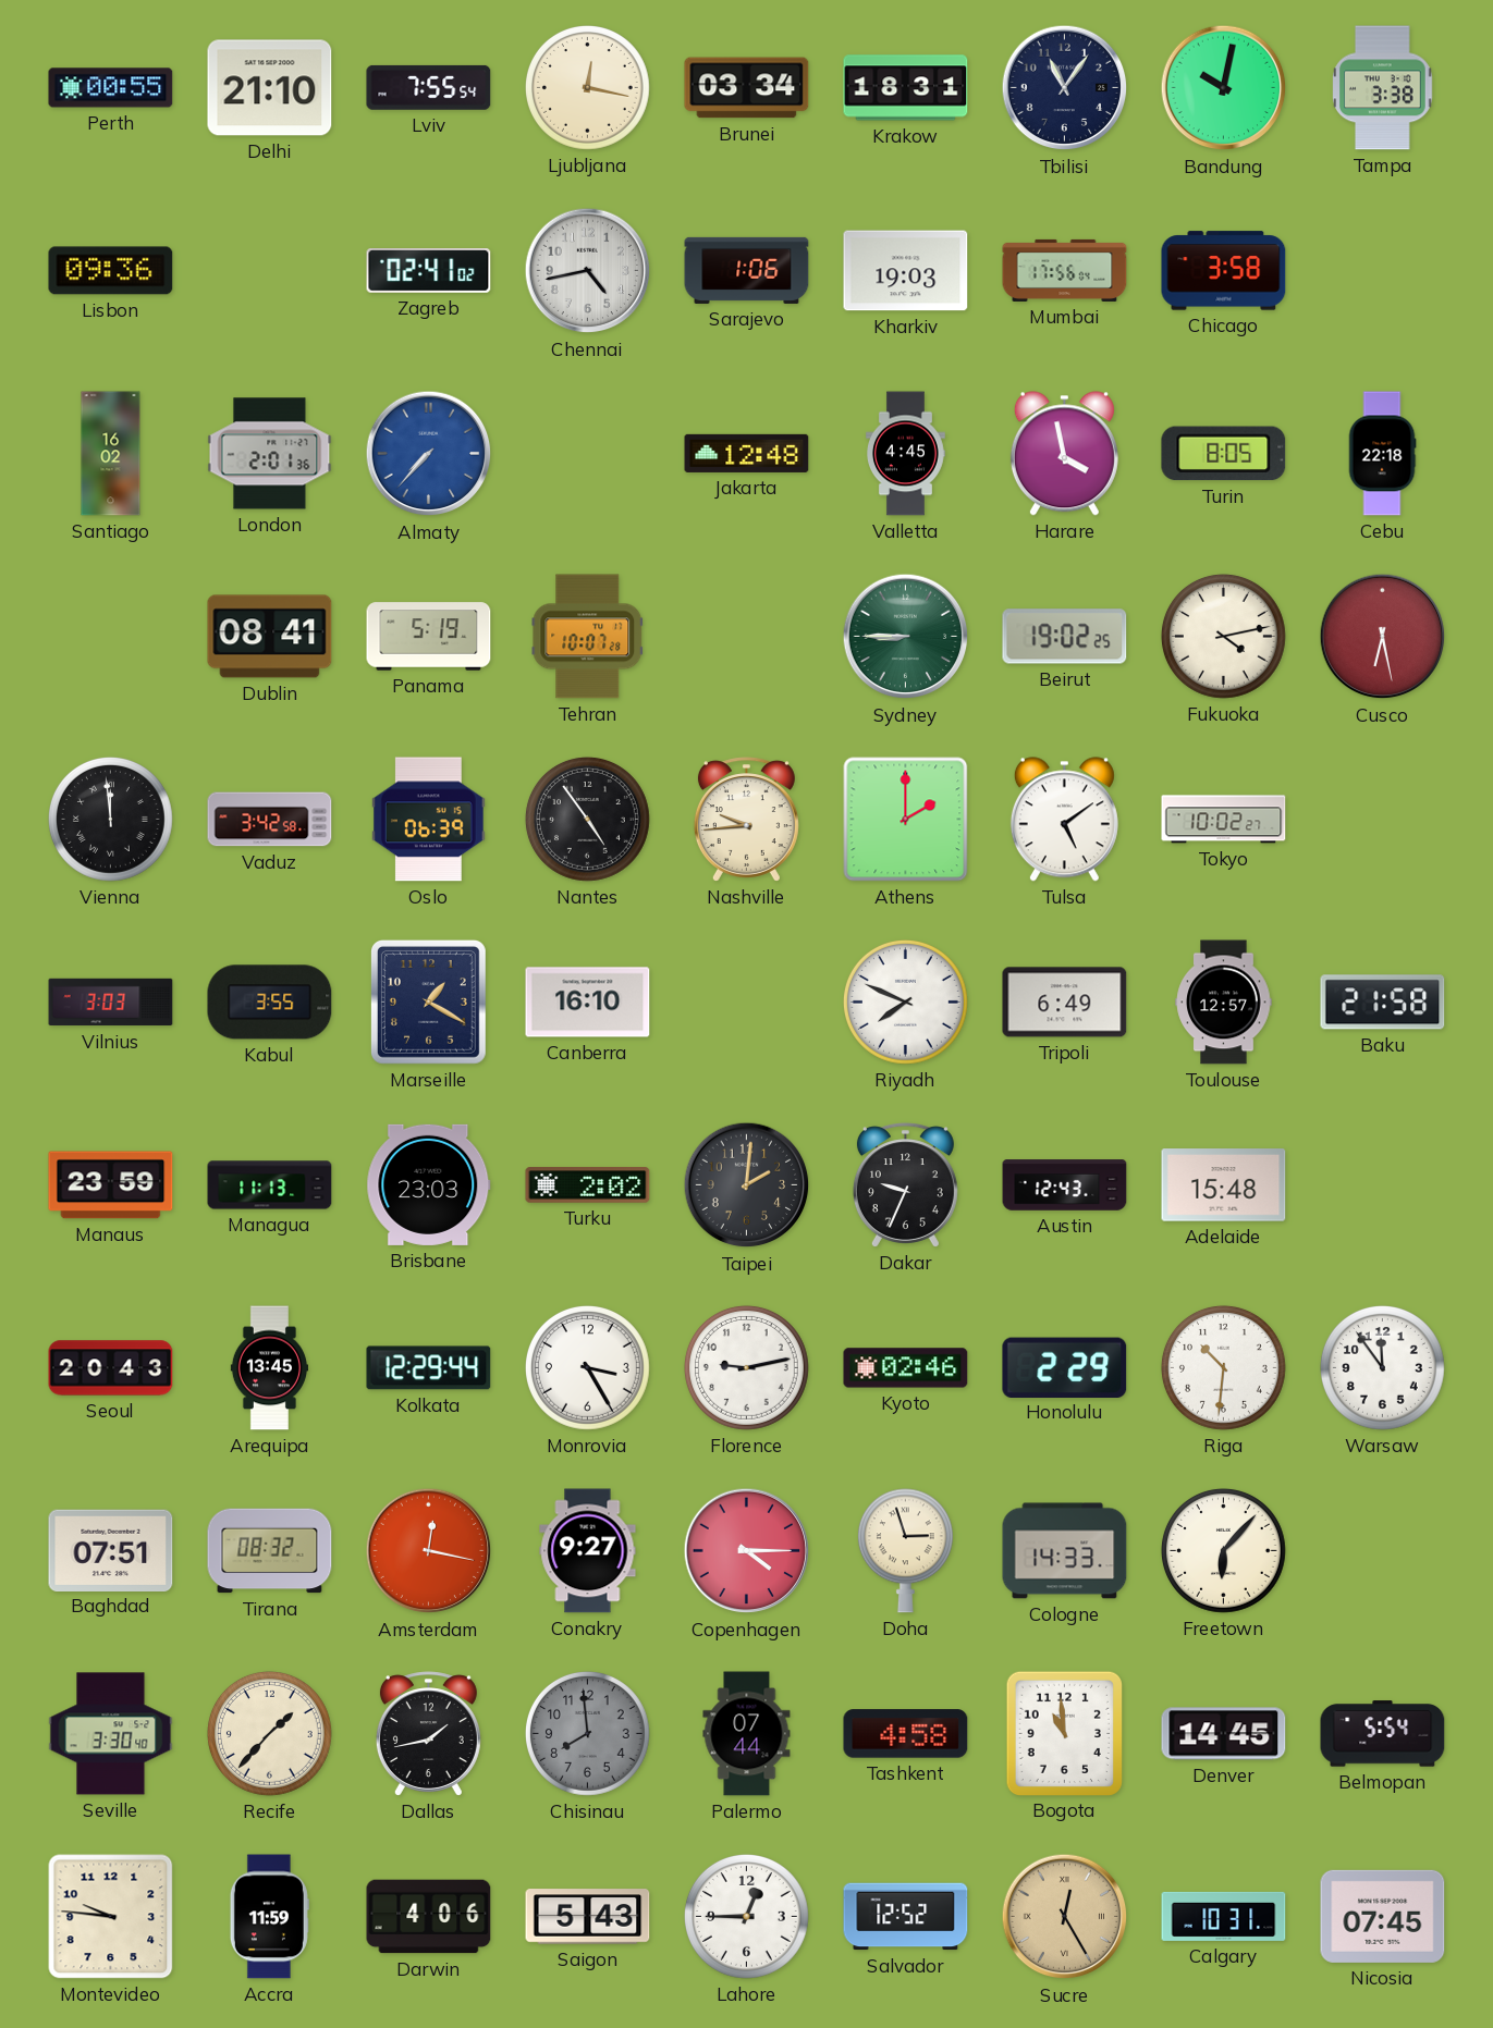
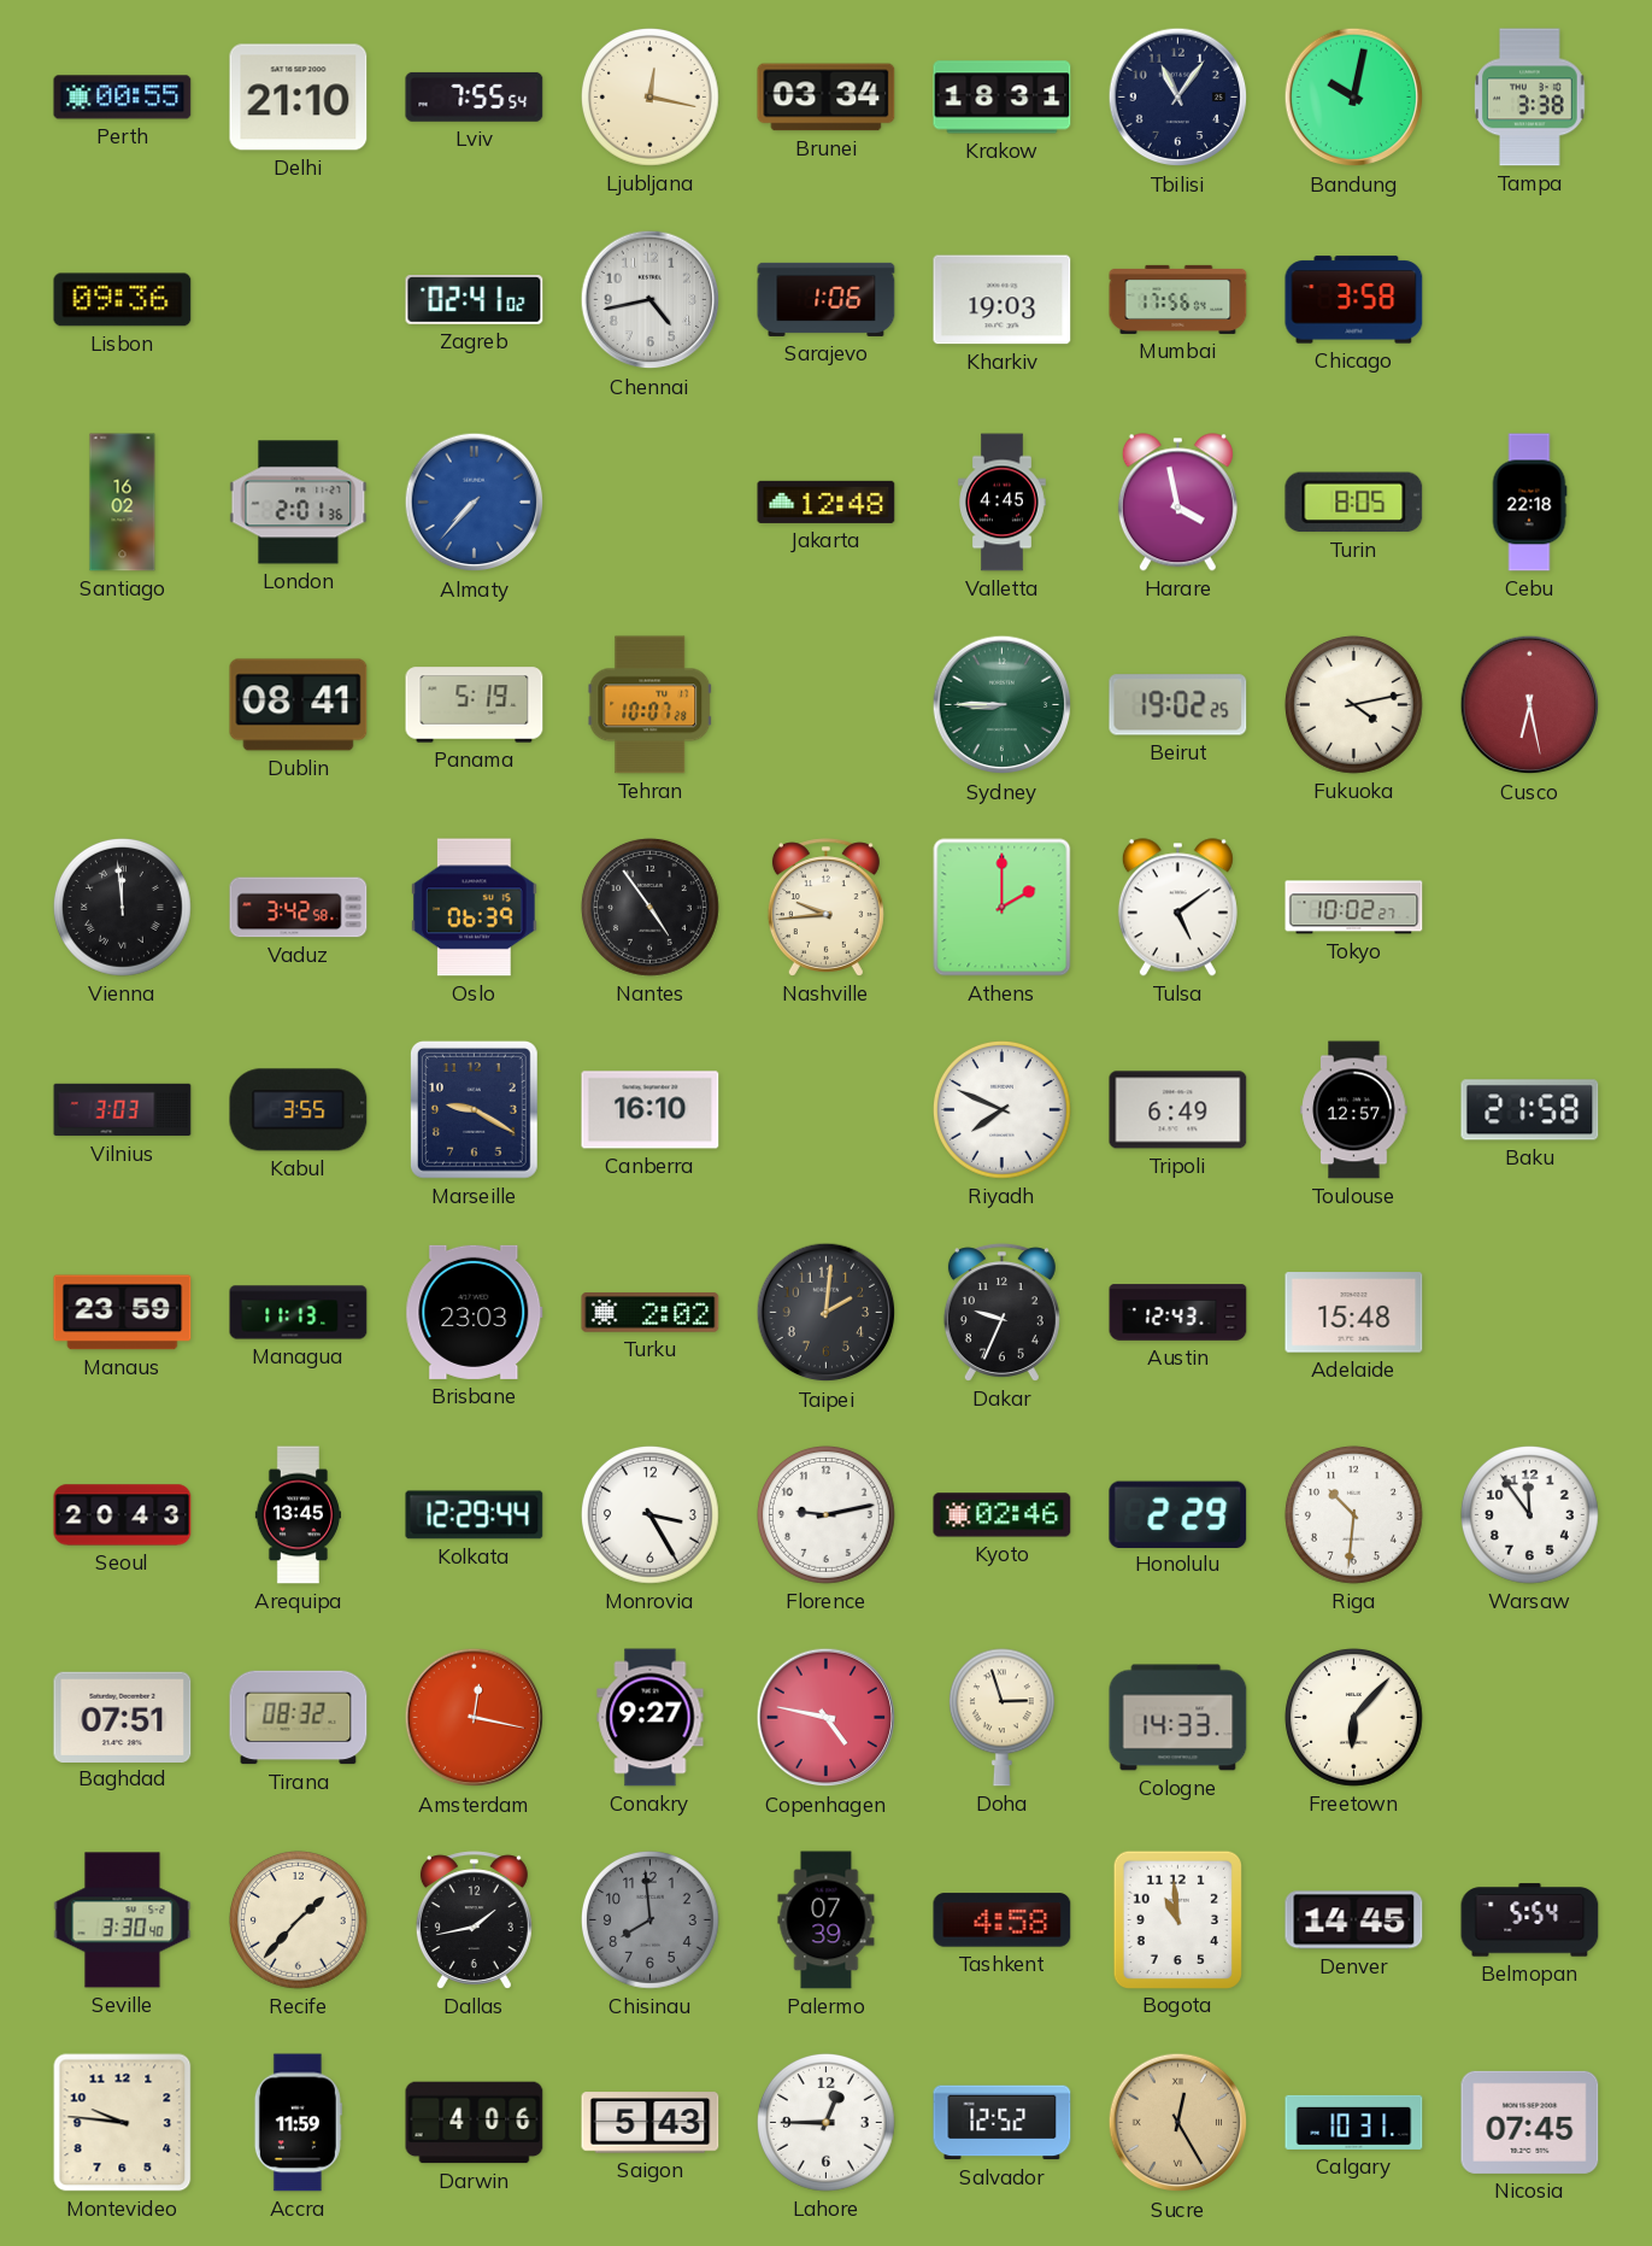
Marseille: 1:20 -> 9:20
Copenhagen: 4:15 -> 4:47
Palermo: 07:44 -> 07:39
